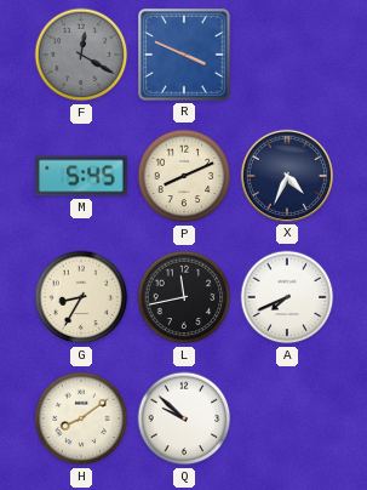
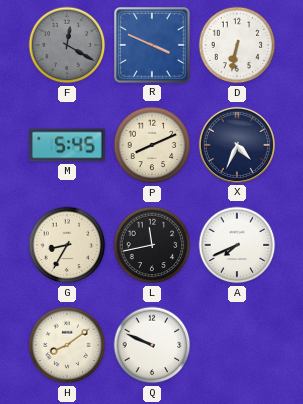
D: none -> 6:32
Q: 9:52 -> 9:49
